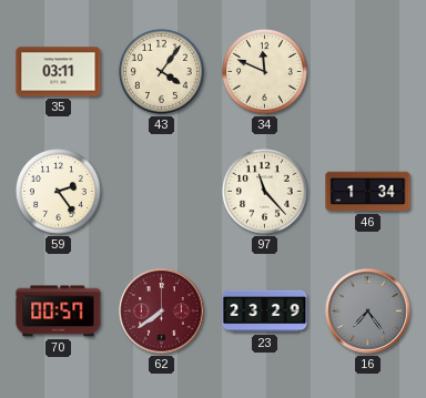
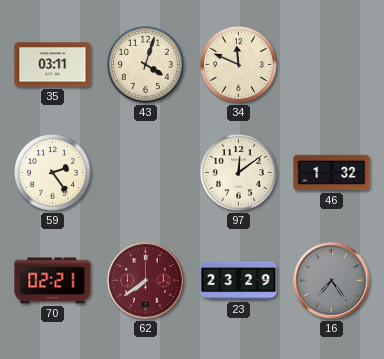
43: 4:06 -> 4:03
97: 11:23 -> 12:09
46: 1:34 -> 1:32
70: 00:57 -> 02:21
